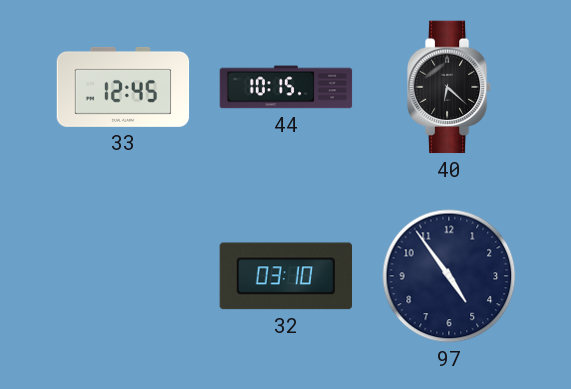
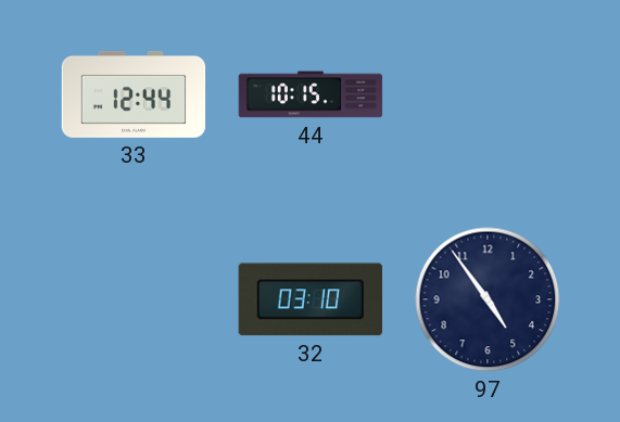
33: 12:45 -> 12:44
40: 6:22 -> none
